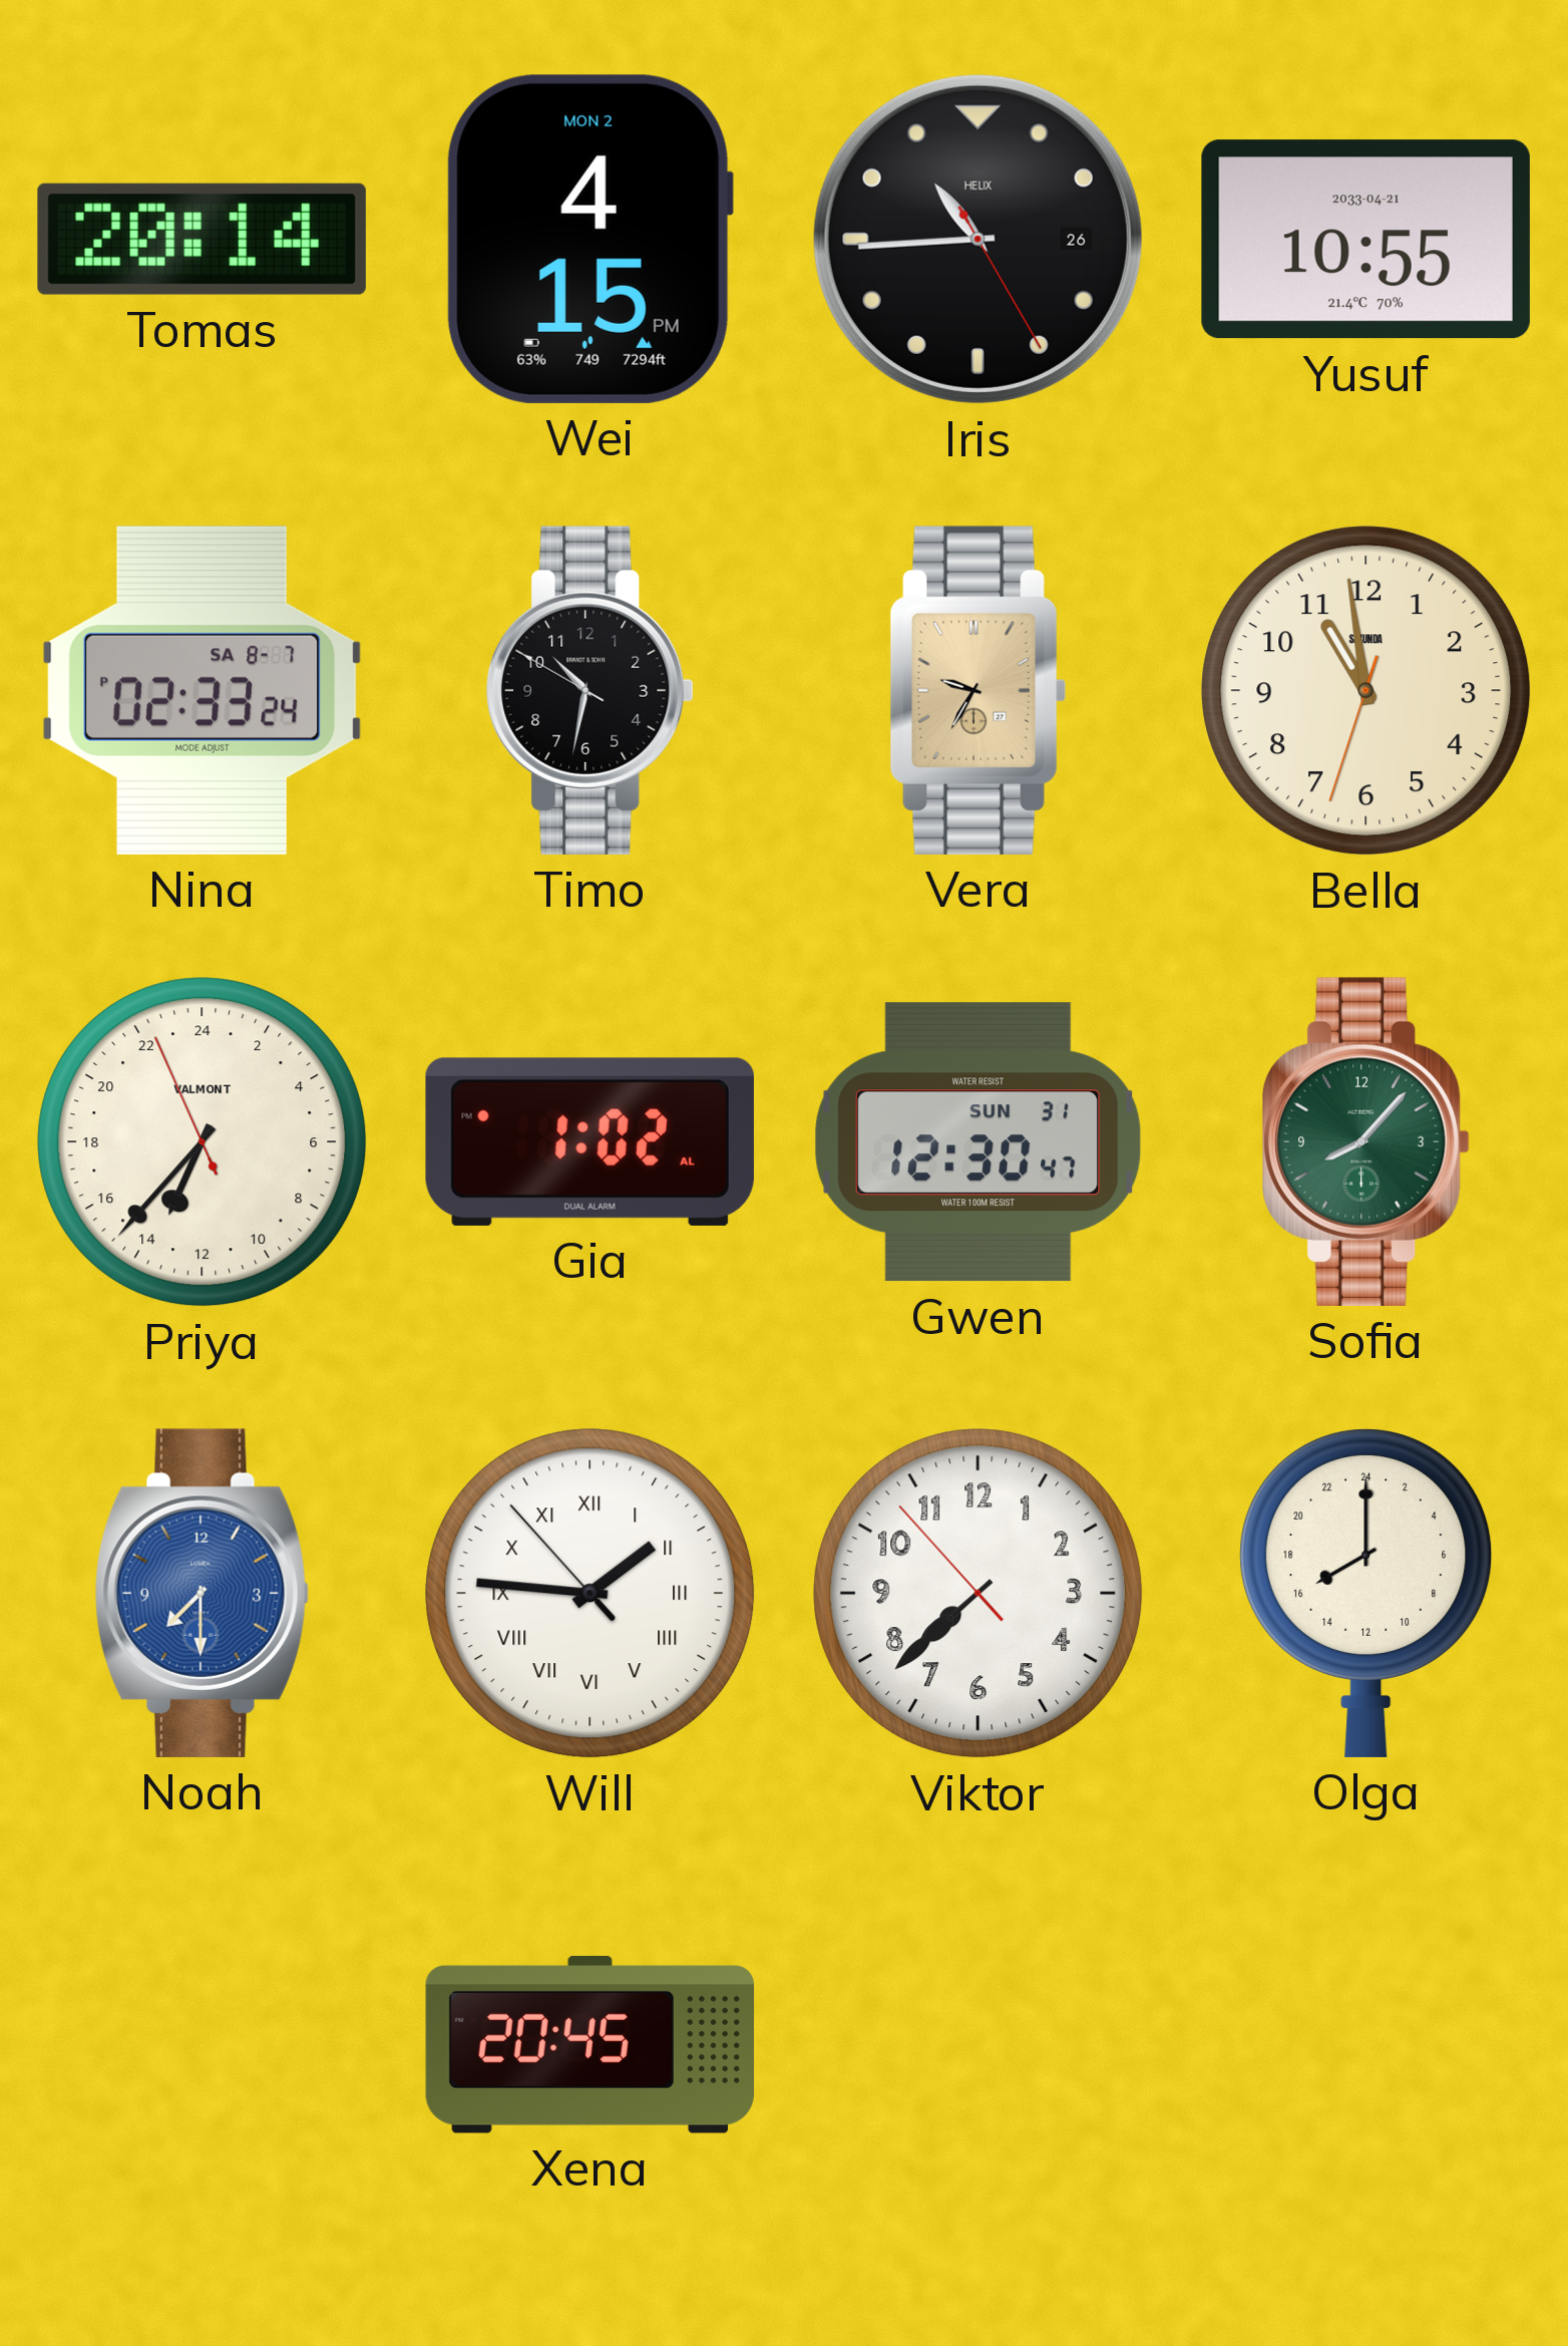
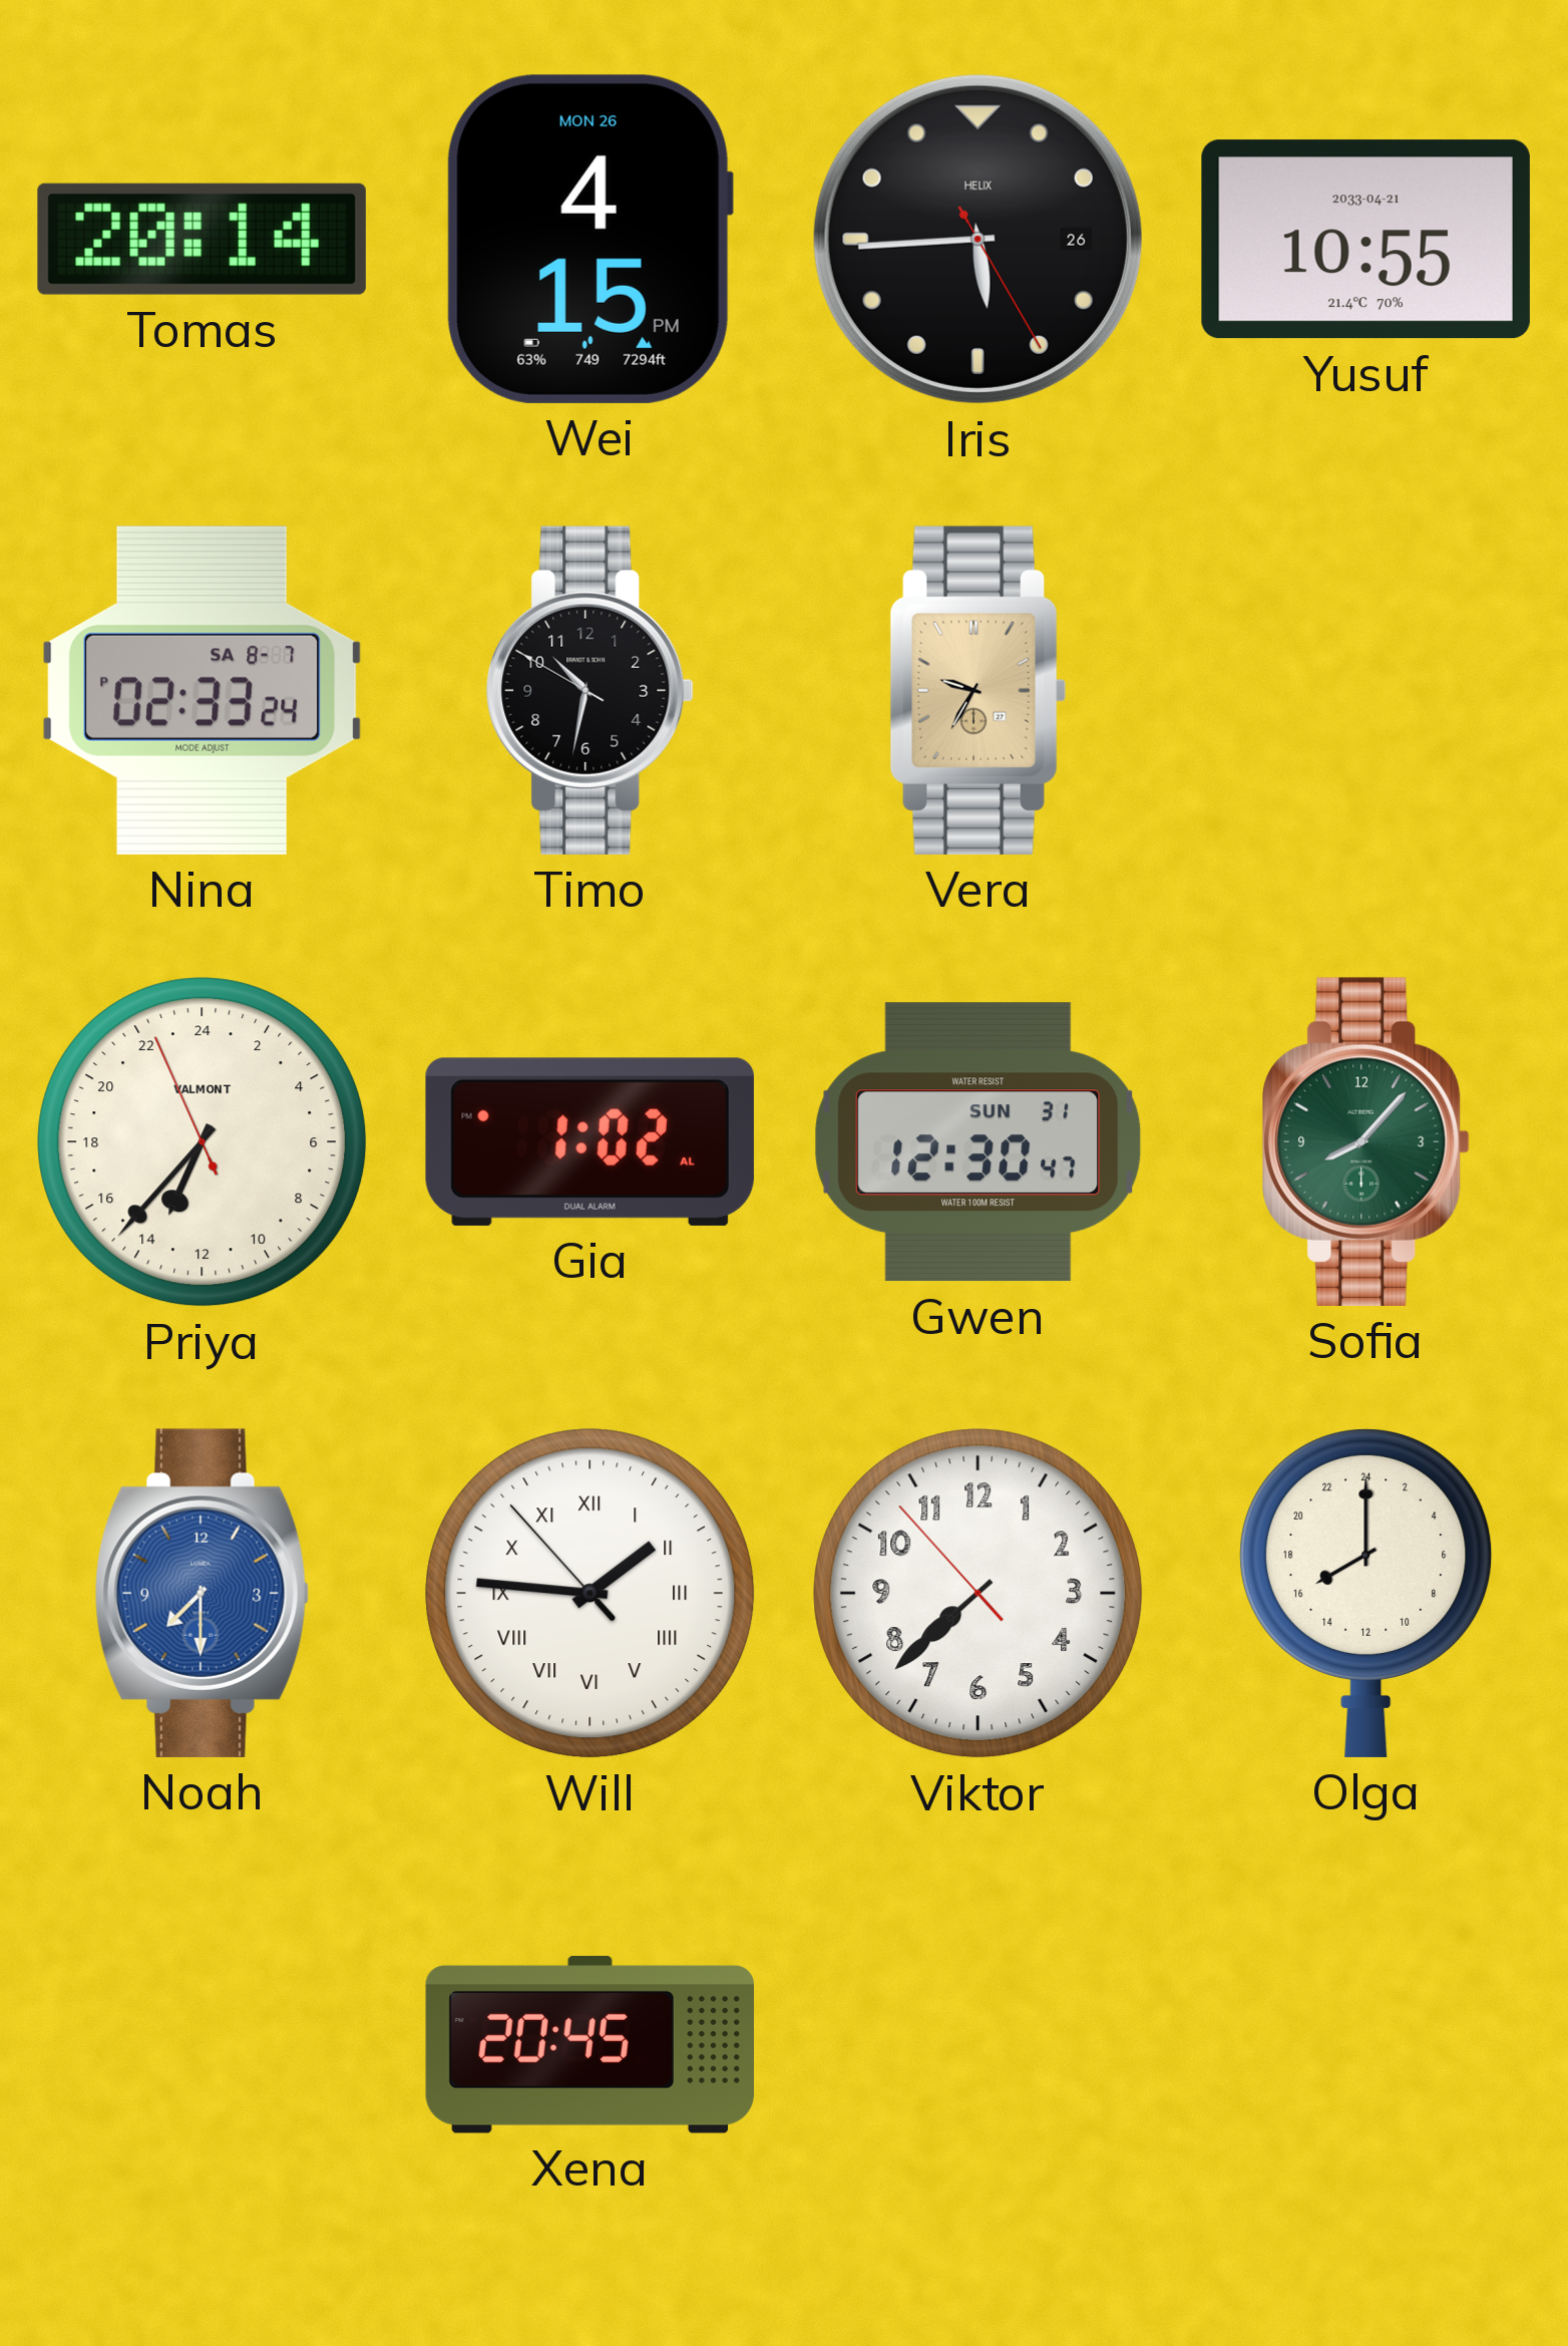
Wei date: MON 2 -> MON 26
Iris: 10:44 -> 5:44
Bella: 10:58 -> none
